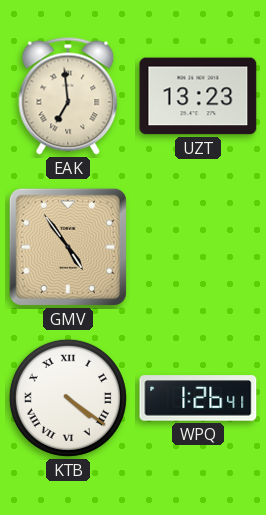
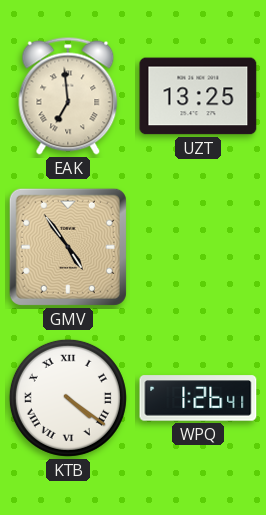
UZT: 13:23 -> 13:25
